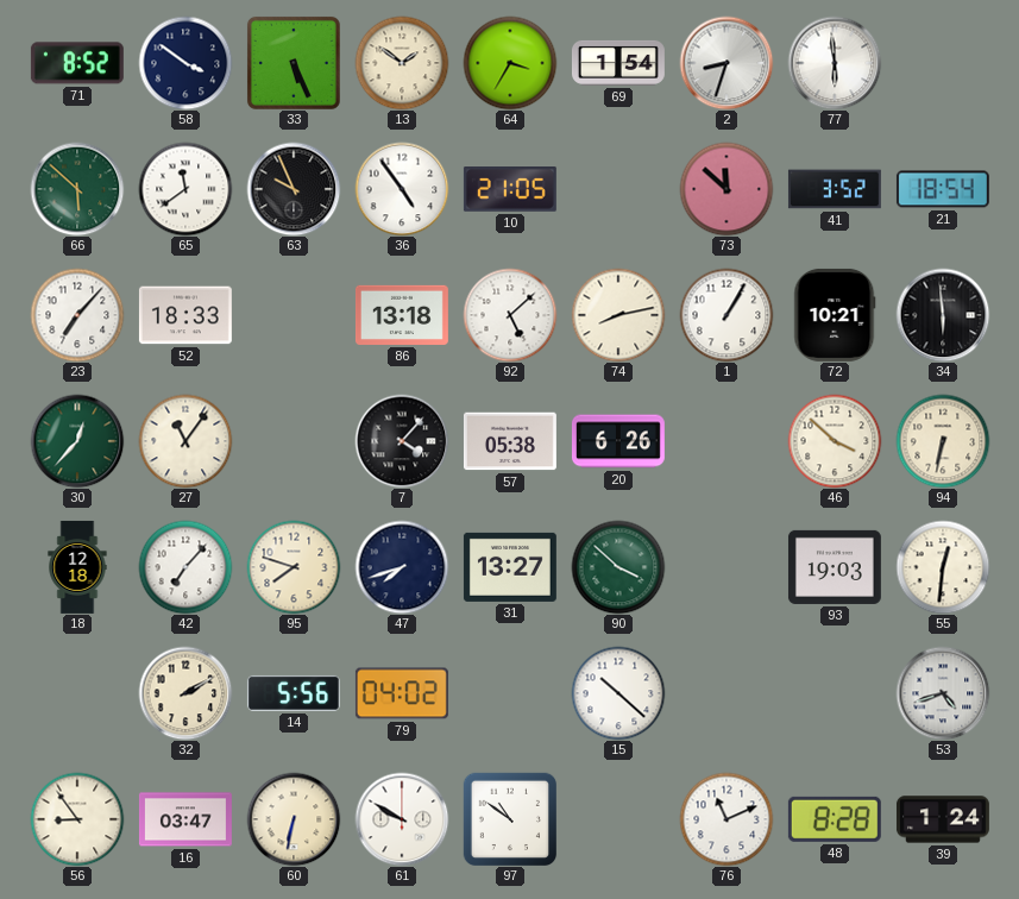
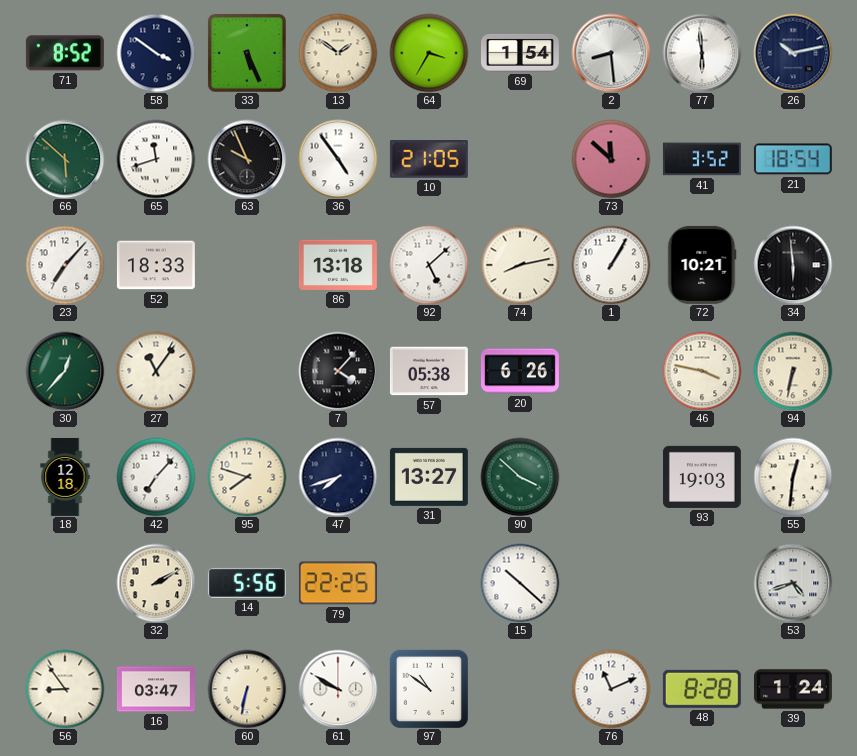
2: 8:33 -> 8:29
26: none -> 10:13
65: 11:39 -> 11:42
46: 3:52 -> 3:47
79: 04:02 -> 22:25
